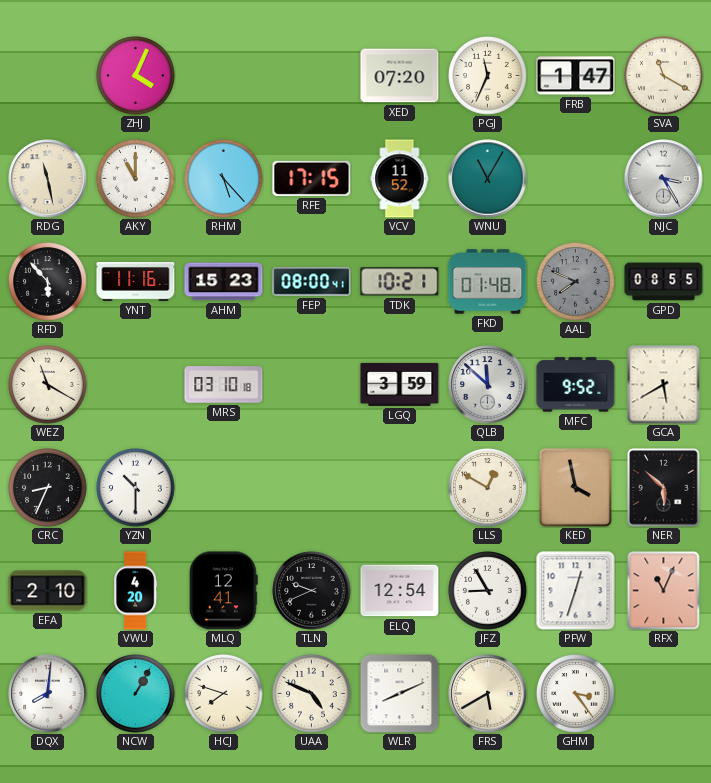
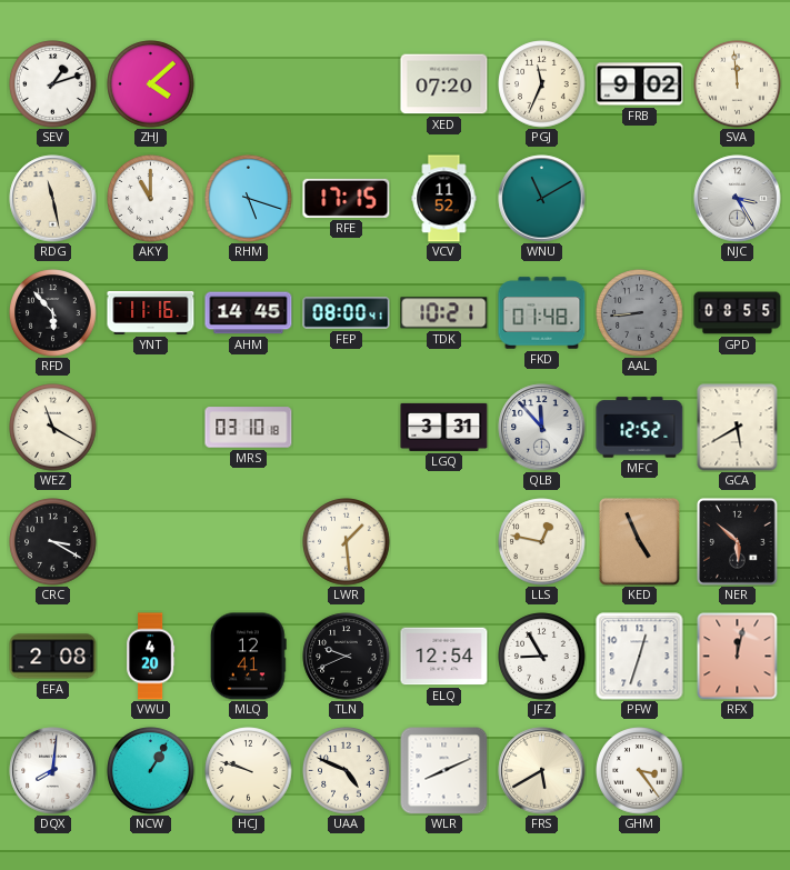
SEV: none -> 1:12
ZHJ: 4:04 -> 4:08
FRB: 1:47 -> 9:02
SVA: 11:20 -> 11:59
RHM: 5:23 -> 5:18
WNU: 11:05 -> 11:10
AHM: 15:23 -> 14:45
AAL: 7:49 -> 8:44
LGQ: 3:59 -> 3:31
QLB: 11:52 -> 11:53
MFC: 9:52 -> 12:52
CRC: 8:34 -> 3:20
YZN: 10:30 -> none
LWR: none -> 1:29
LLS: 12:50 -> 12:47
KED: 3:58 -> 4:56
EFA: 2:10 -> 2:08
RFX: 11:04 -> 12:02
HCJ: 7:48 -> 9:48
